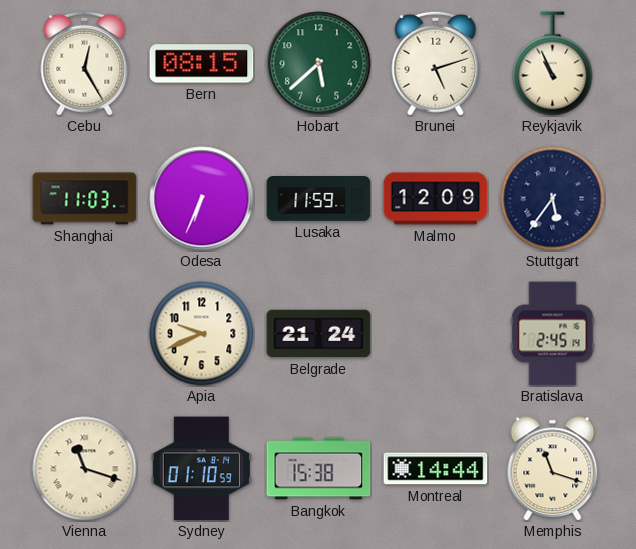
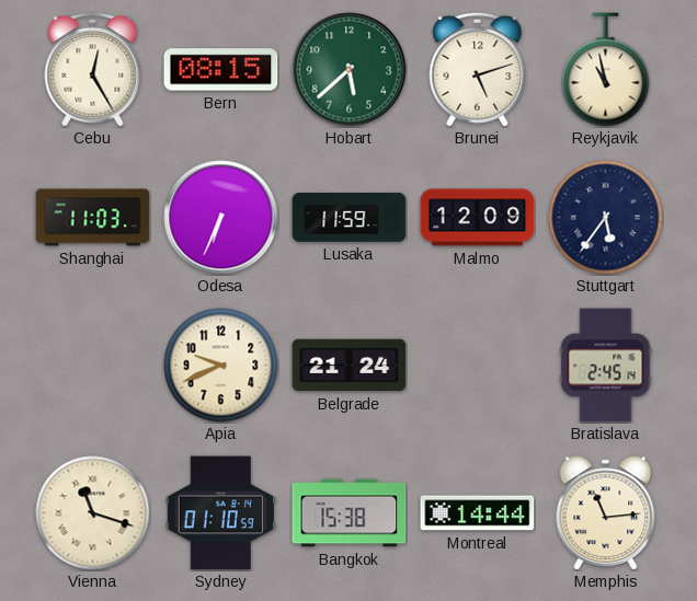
Reykjavik: 10:56 -> 10:58
Memphis: 11:18 -> 11:14
